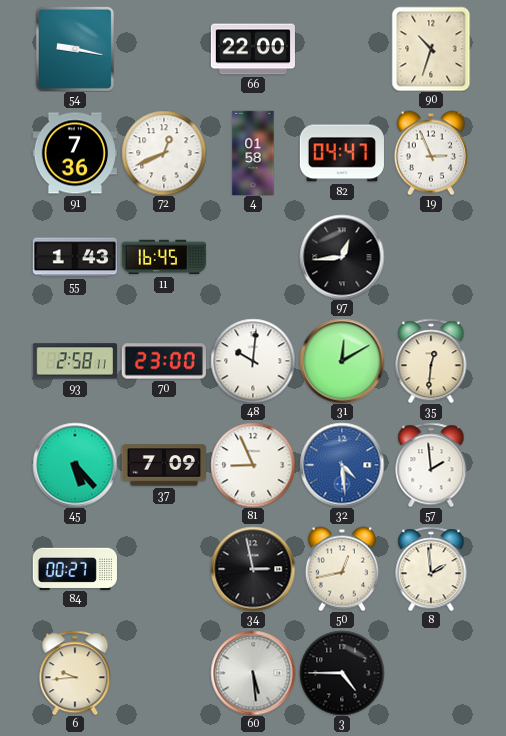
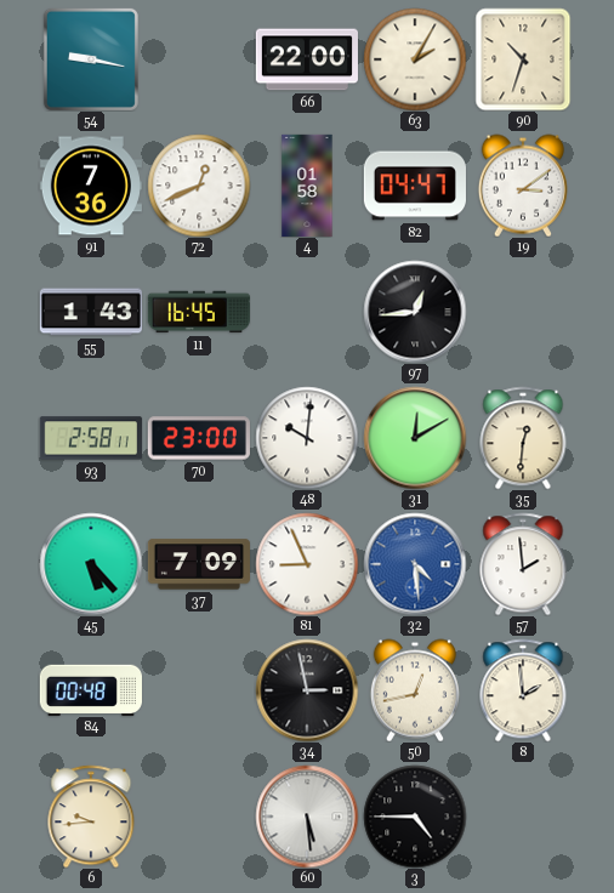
63: none -> 2:05
19: 2:56 -> 3:09
84: 00:27 -> 00:48
